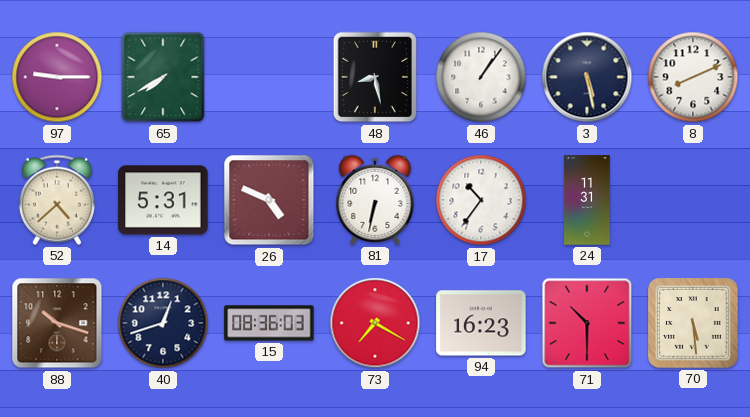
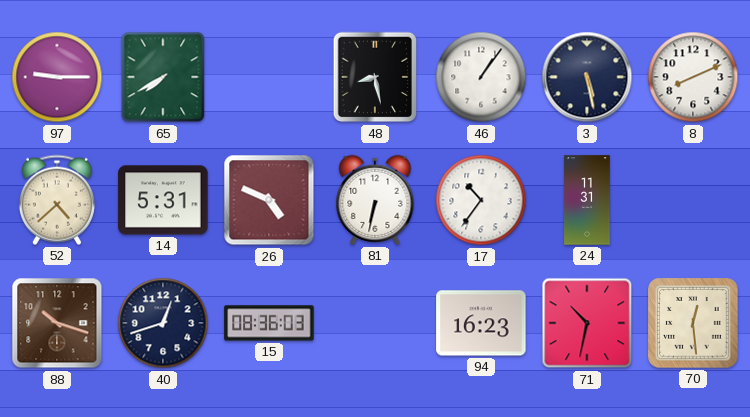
73: 7:20 -> none
71: 10:30 -> 10:32
70: 5:29 -> 12:29
